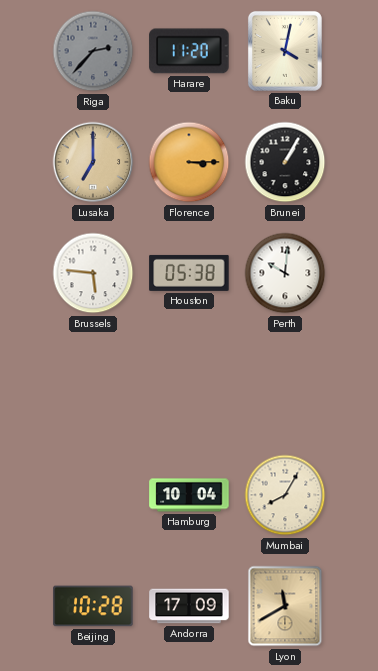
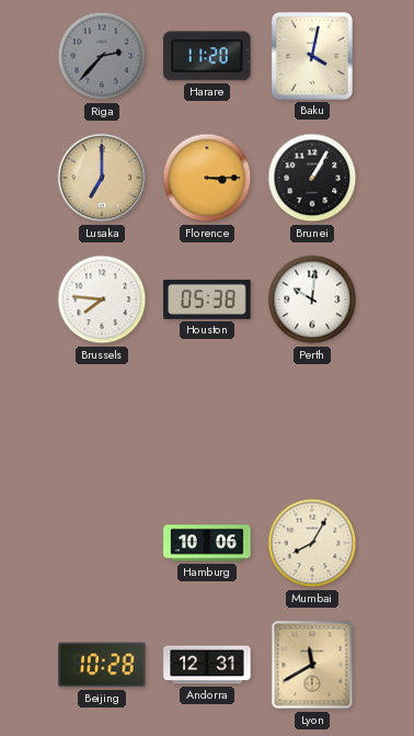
Brussels: 5:46 -> 7:46
Hamburg: 10:04 -> 10:06
Andorra: 17:09 -> 12:31
